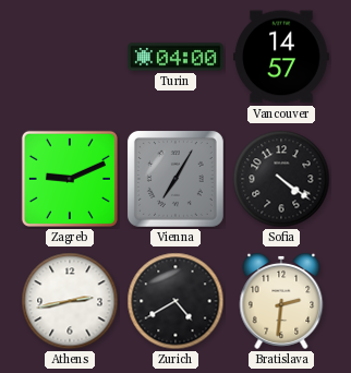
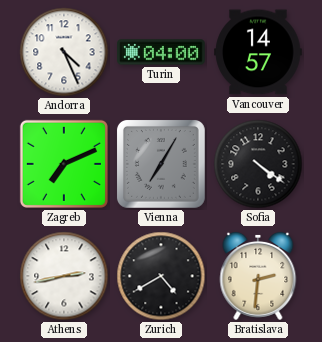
Andorra: none -> 4:26
Zagreb: 9:11 -> 7:11
